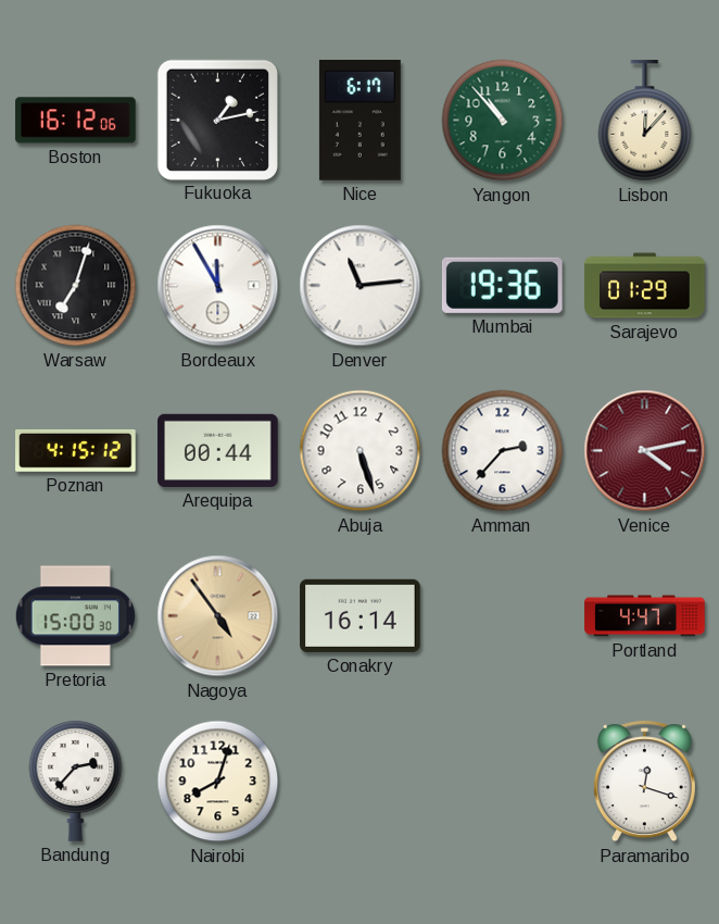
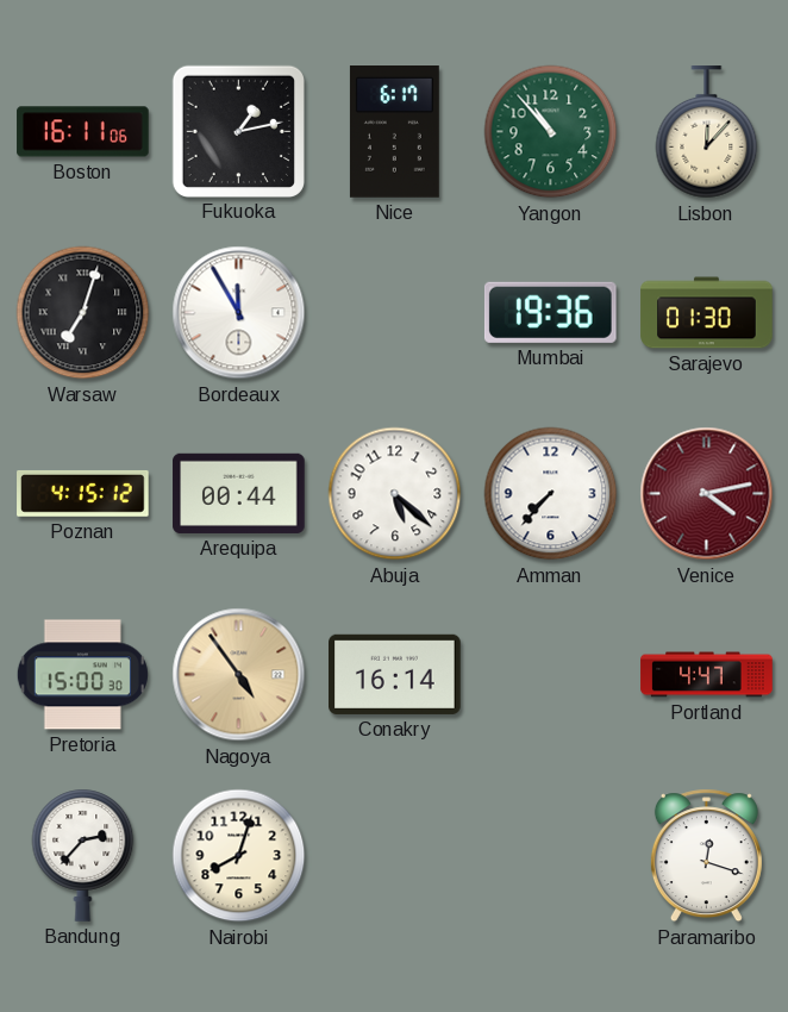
Boston: 16:12 -> 16:11
Denver: 11:14 -> none
Sarajevo: 01:29 -> 01:30
Abuja: 5:27 -> 5:22
Amman: 2:37 -> 7:37
